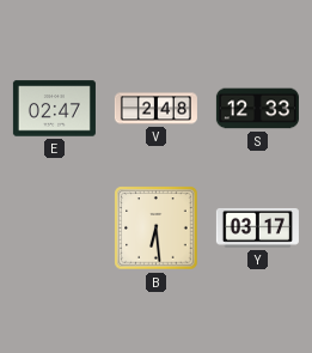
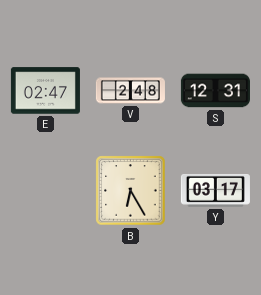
S: 12:33 -> 12:31
B: 6:29 -> 6:25
